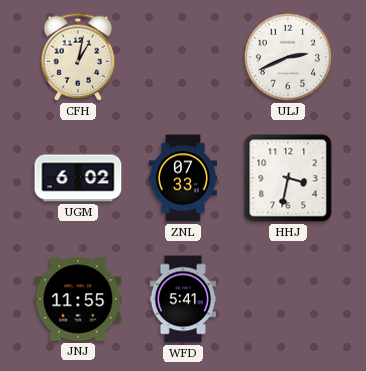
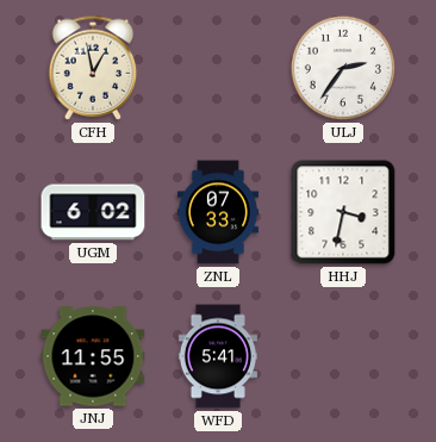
CFH: 1:02 -> 12:58
ULJ: 2:41 -> 2:36
